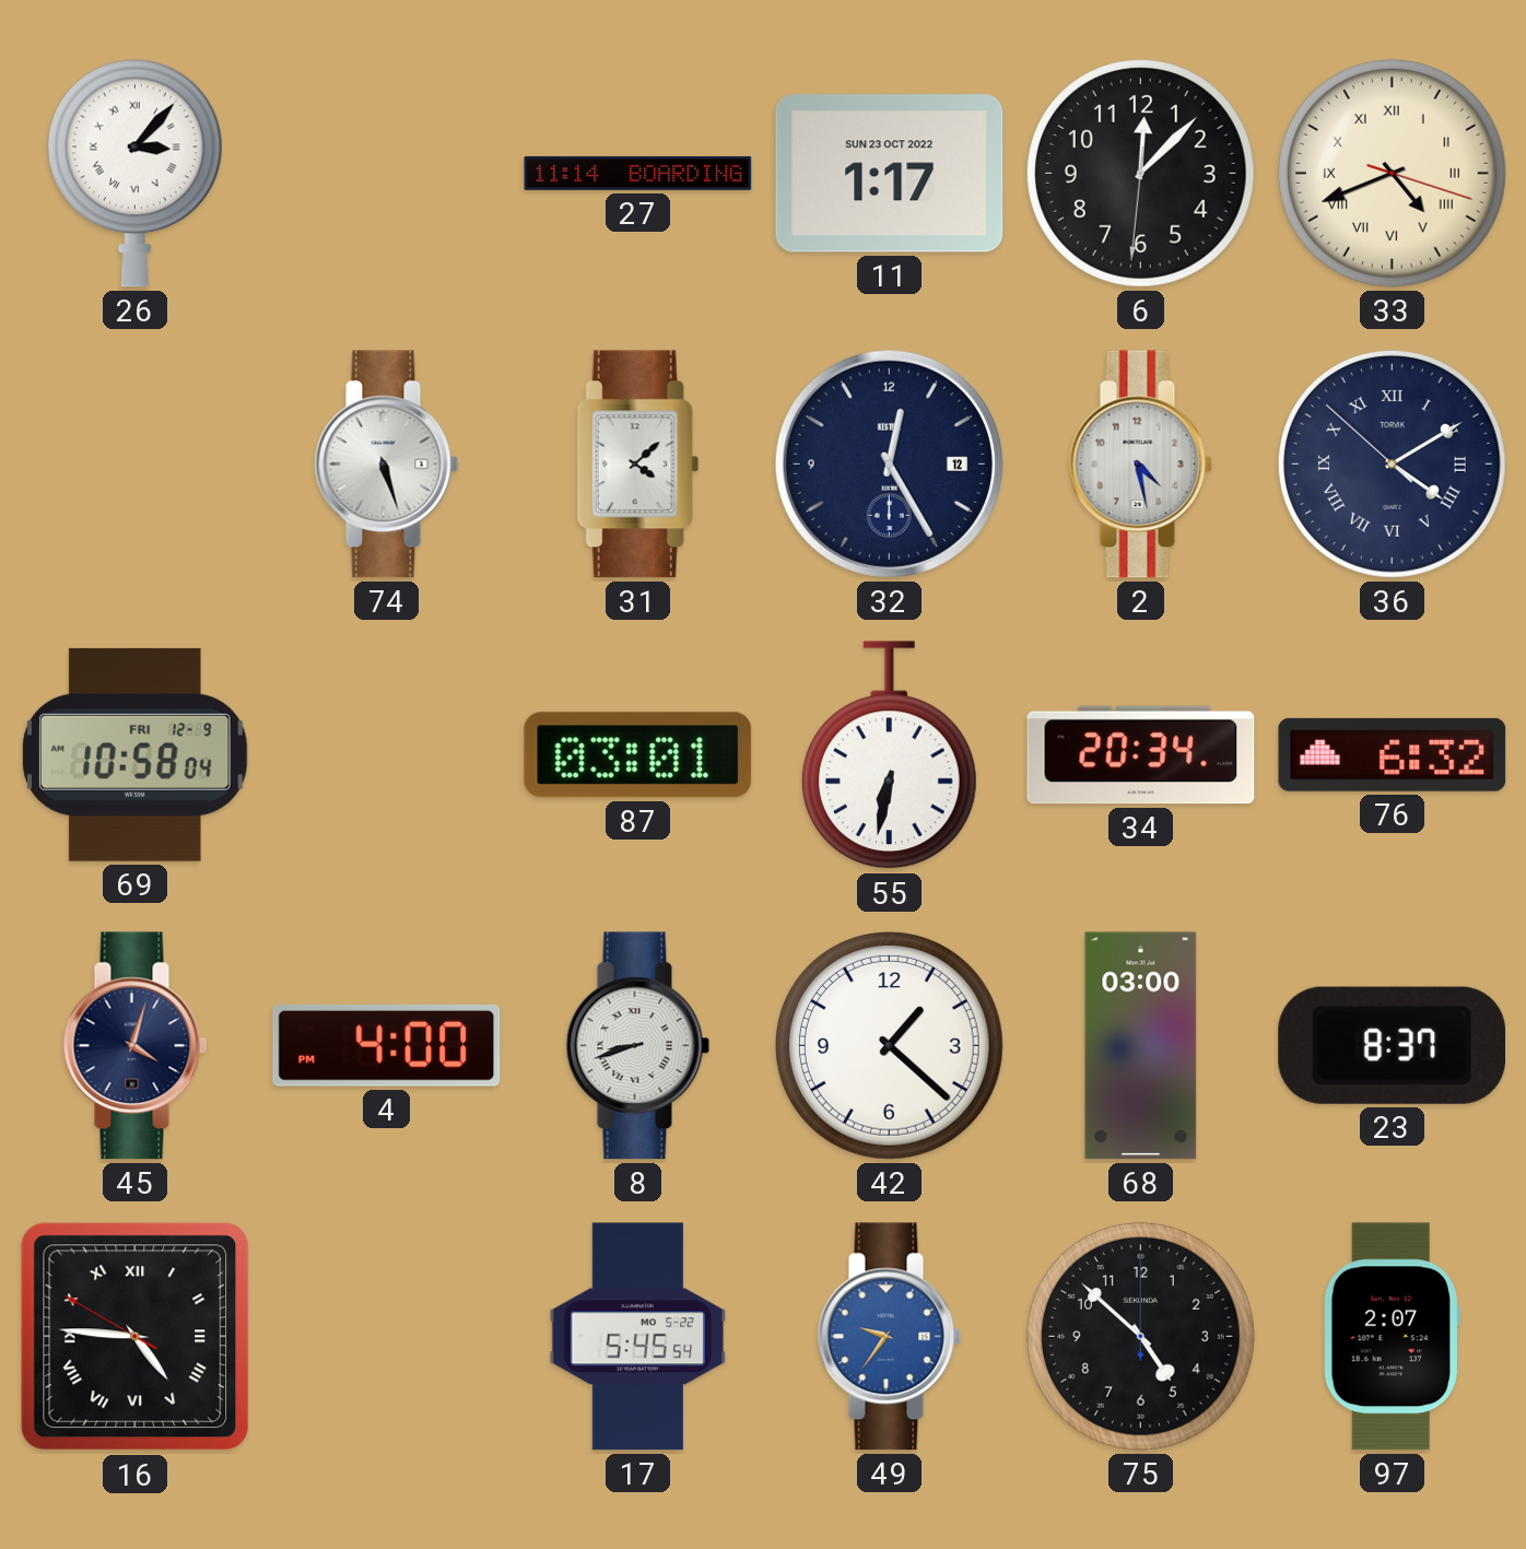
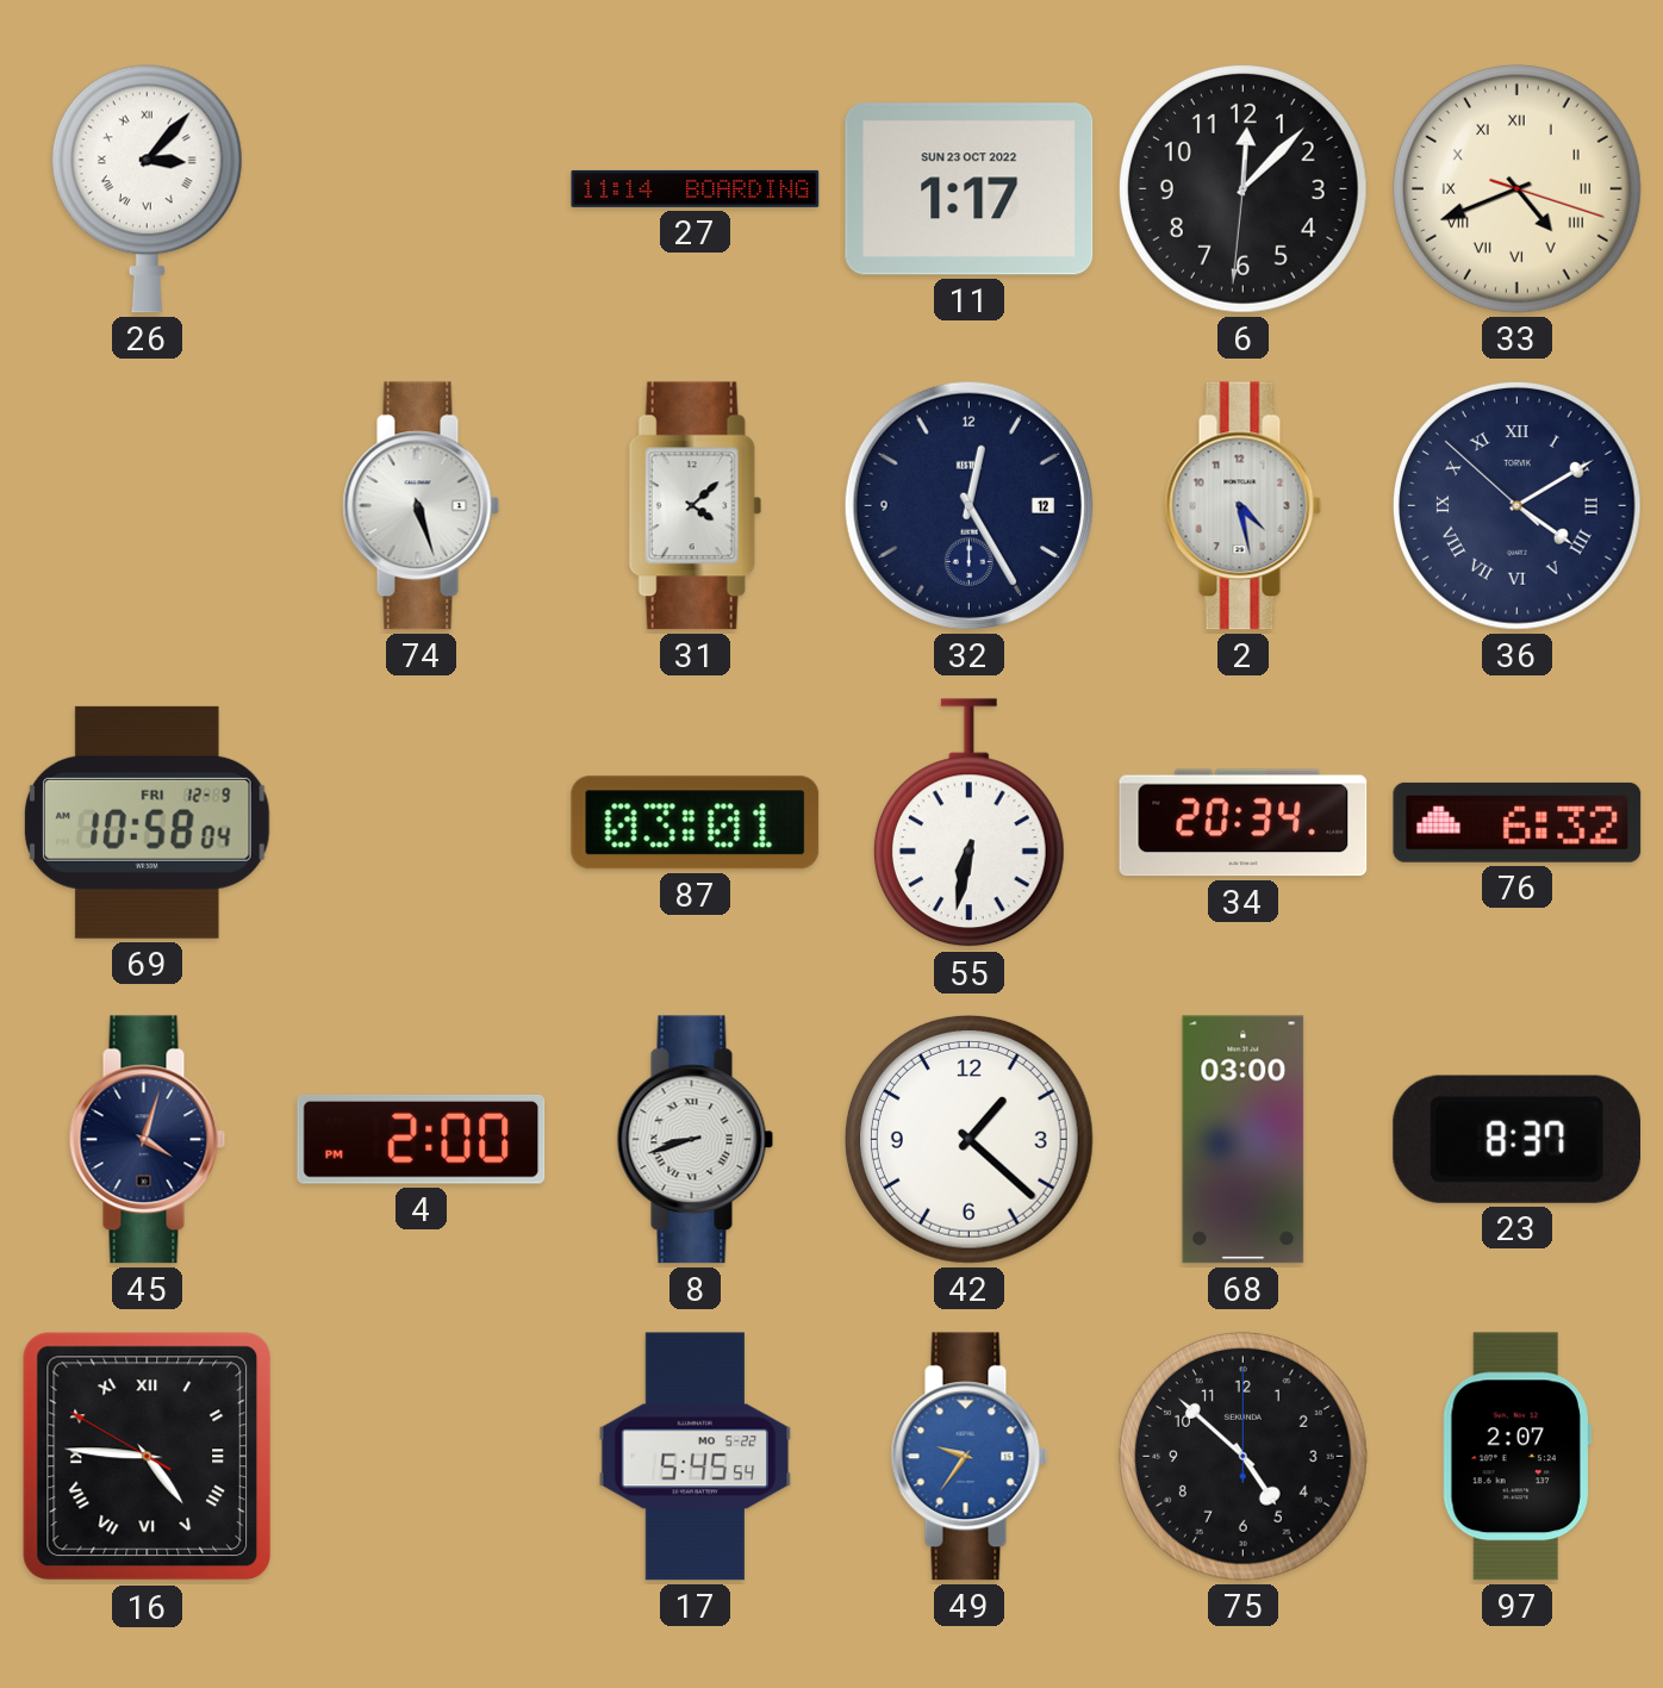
4: 4:00 -> 2:00
